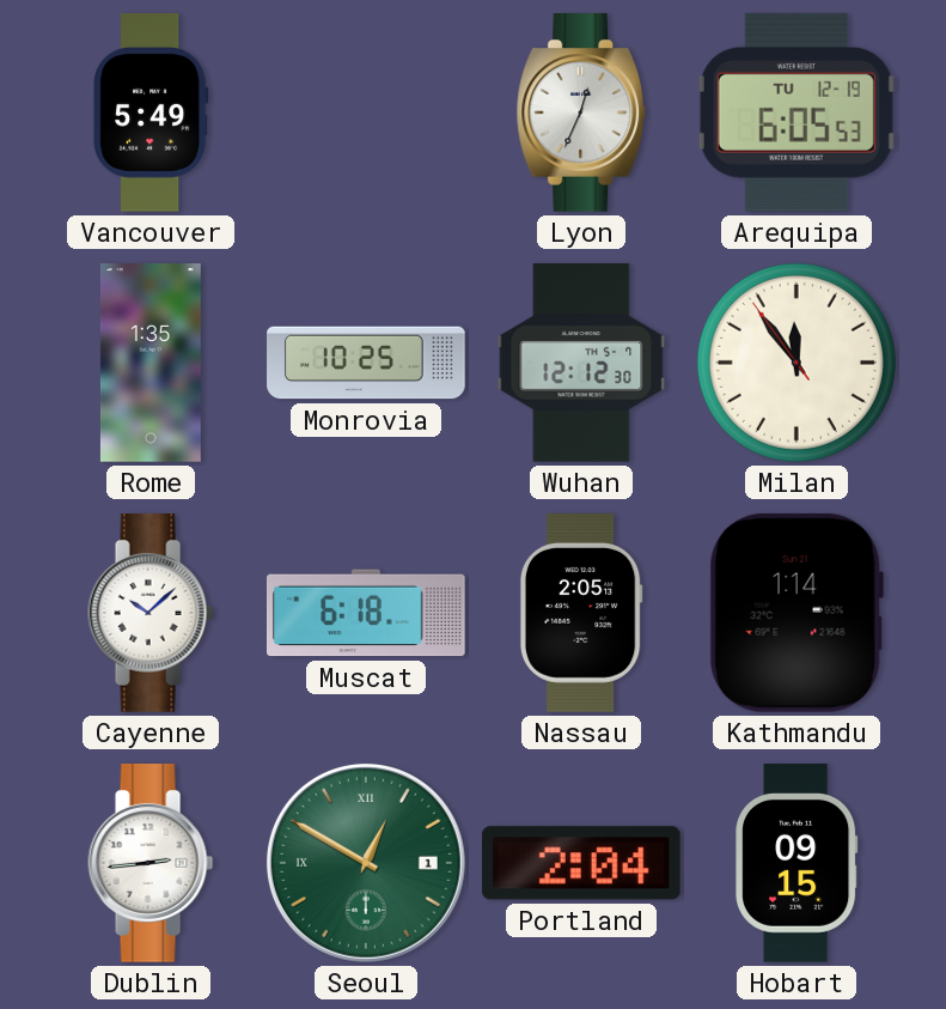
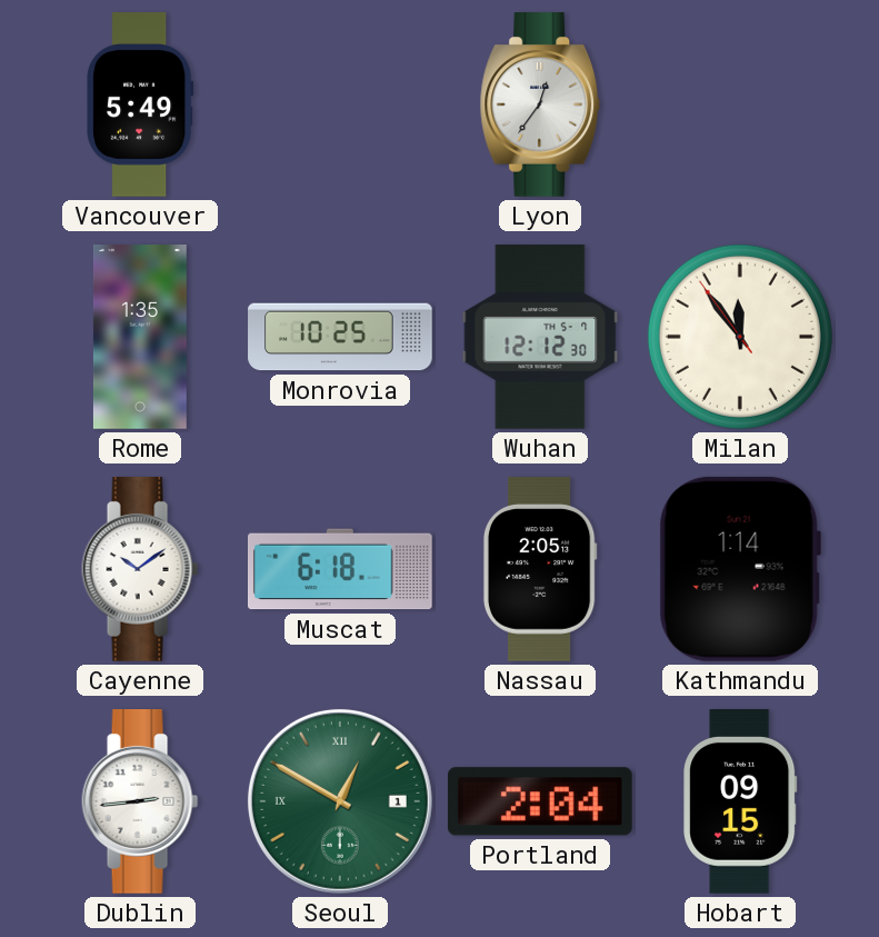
Lyon: 12:34 -> 12:36
Arequipa: 6:05 -> none
Cayenne: 10:08 -> 10:09
